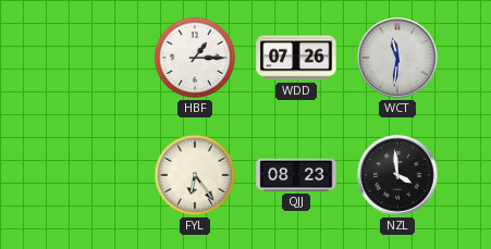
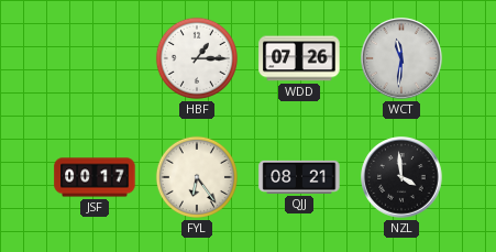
JSF: none -> 00:17
QJJ: 08:23 -> 08:21
